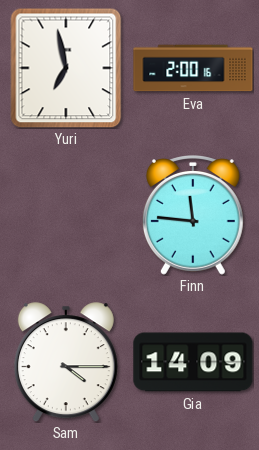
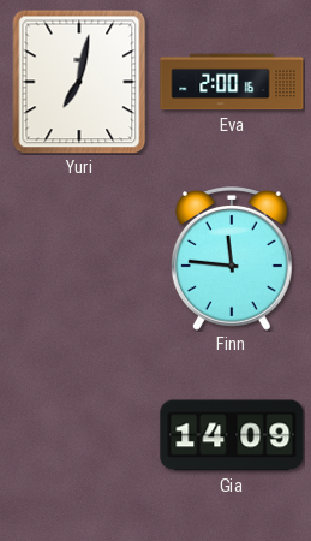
Yuri: 6:58 -> 7:02
Sam: 4:15 -> none
